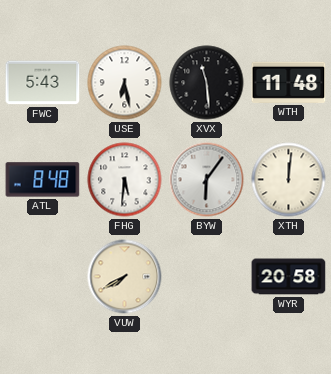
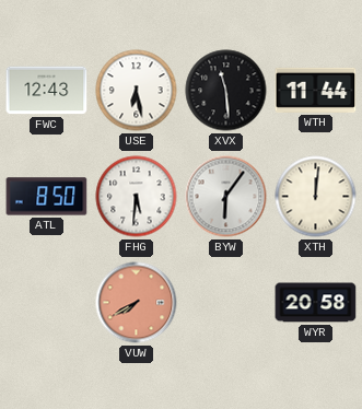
FWC: 5:43 -> 12:43
WTH: 11:48 -> 11:44
ATL: 8:48 -> 8:50
VUW dial: cream -> salmon
